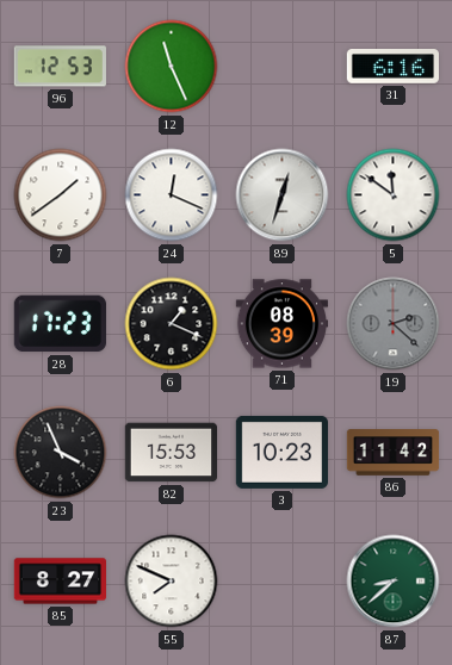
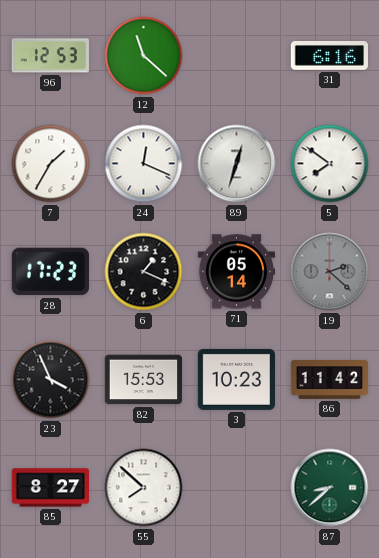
12: 11:26 -> 11:22
7: 1:39 -> 1:35
5: 11:51 -> 7:51
71: 08:39 -> 05:14
55: 7:49 -> 7:52
